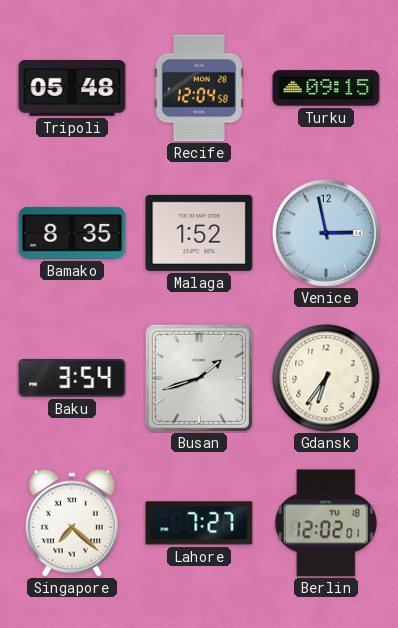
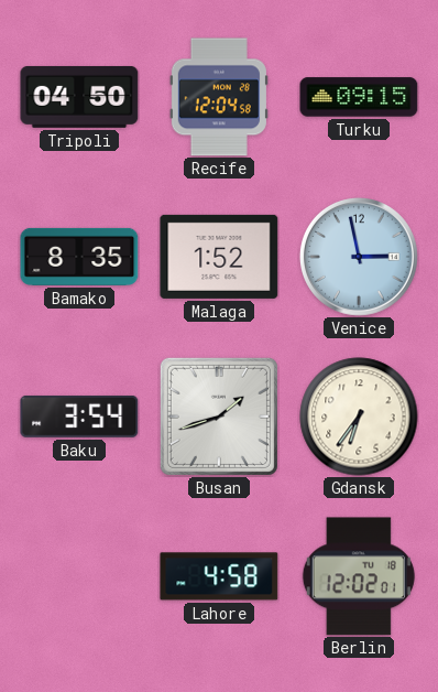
Tripoli: 05:48 -> 04:50
Singapore: 7:22 -> none
Lahore: 7:27 -> 4:58
